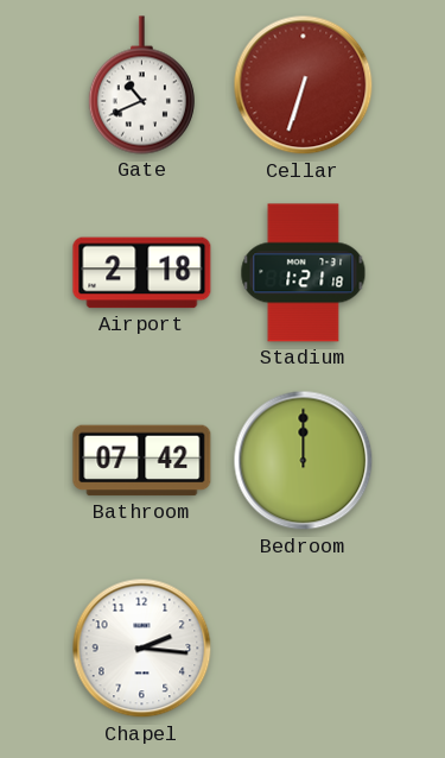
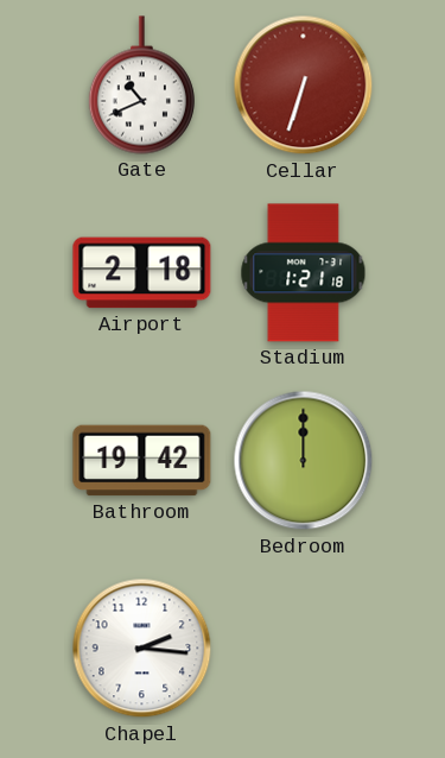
Bathroom: 07:42 -> 19:42
